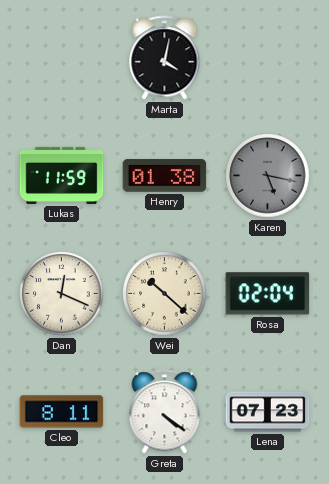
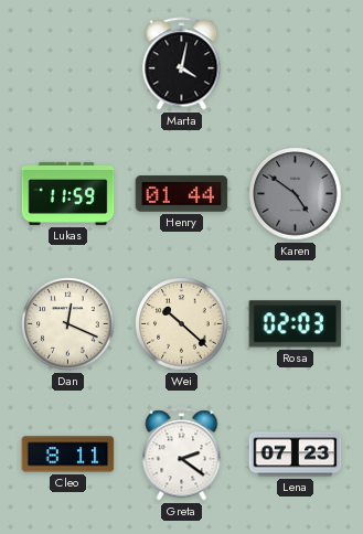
Henry: 01:38 -> 01:44
Karen: 5:17 -> 4:51
Rosa: 02:04 -> 02:03
Greta: 4:21 -> 2:21
